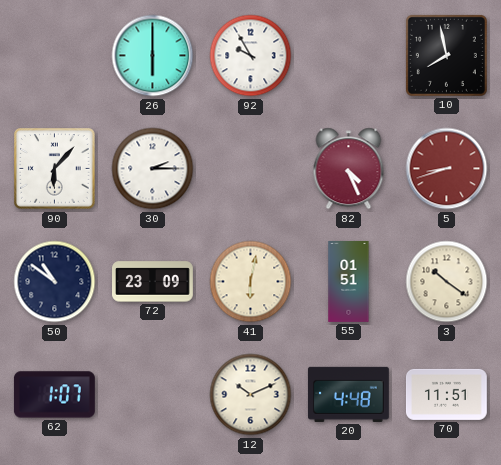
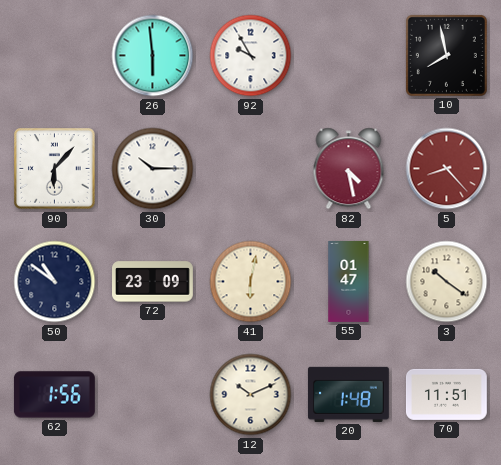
26: 6:00 -> 5:59
30: 2:15 -> 10:15
82: 4:26 -> 4:28
5: 8:42 -> 8:23
55: 01:51 -> 01:47
62: 1:07 -> 1:56
20: 4:48 -> 1:48
